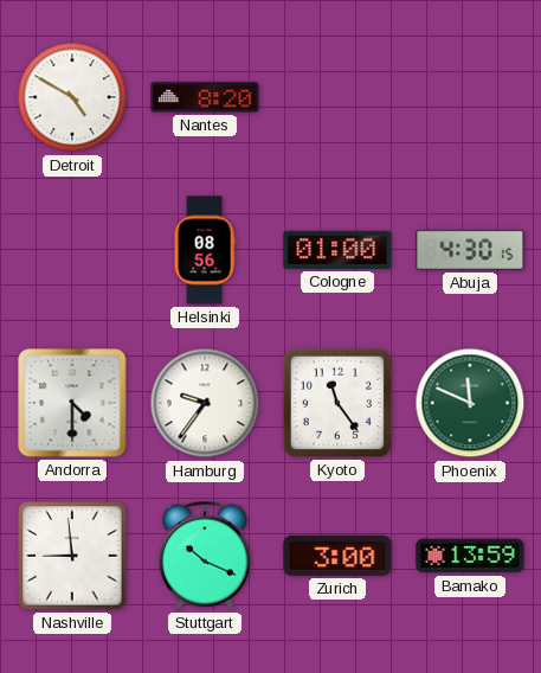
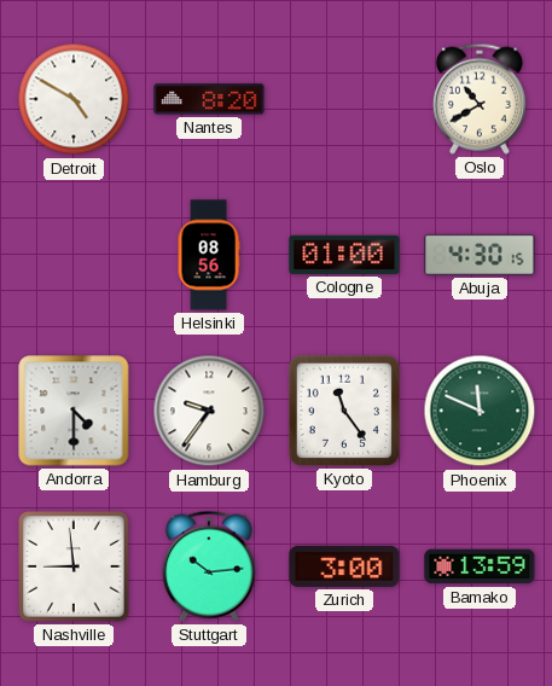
Oslo: none -> 10:40
Stuttgart: 10:19 -> 10:14
